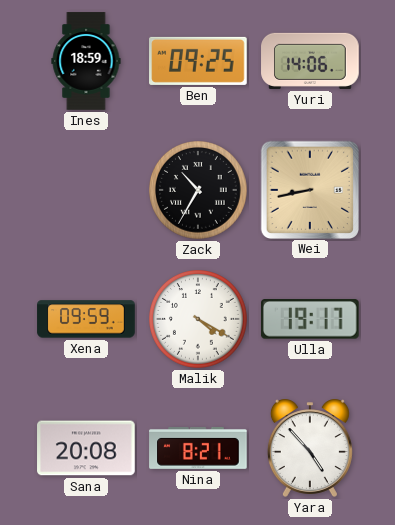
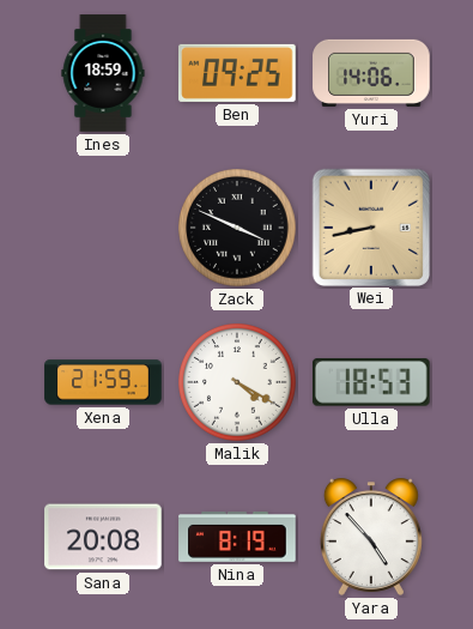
Zack: 10:35 -> 3:49
Xena: 09:59 -> 21:59
Ulla: 19:17 -> 18:53
Nina: 8:21 -> 8:19
